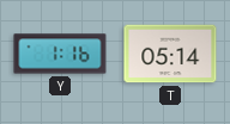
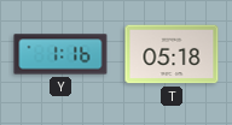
T: 05:14 -> 05:18
